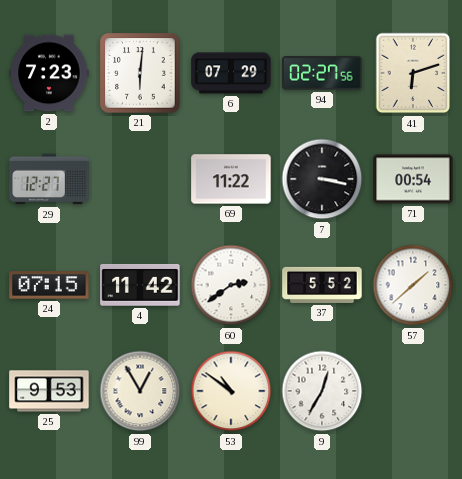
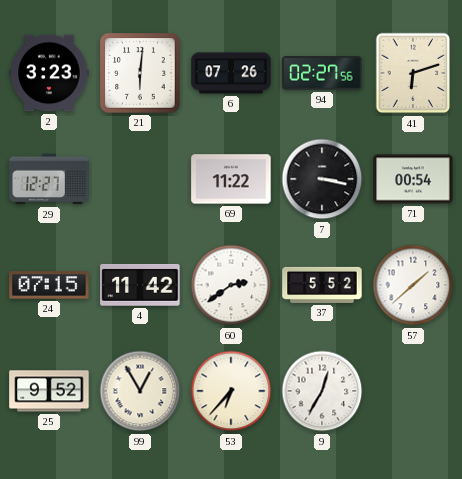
2: 7:23 -> 3:23
6: 07:29 -> 07:26
25: 9:53 -> 9:52
53: 10:51 -> 6:37
